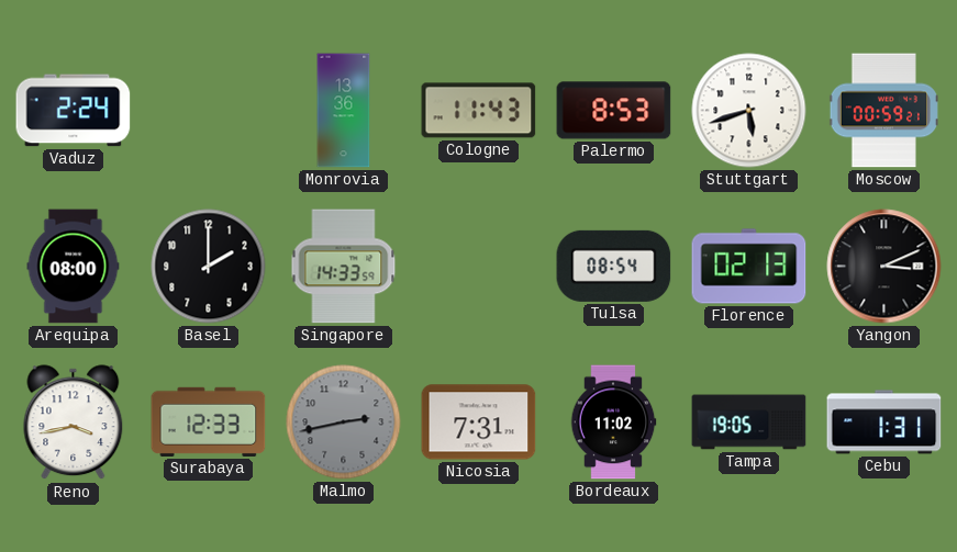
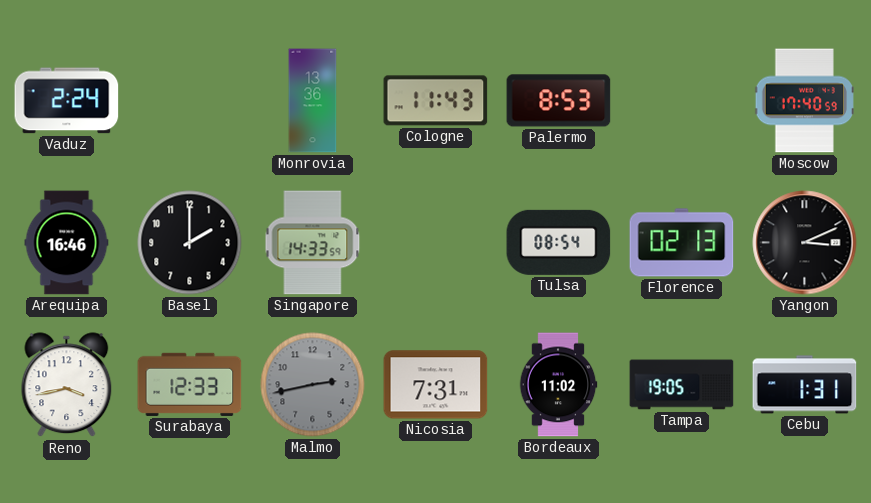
Stuttgart: 5:42 -> none
Moscow: 00:59 -> 17:40
Arequipa: 08:00 -> 16:46
